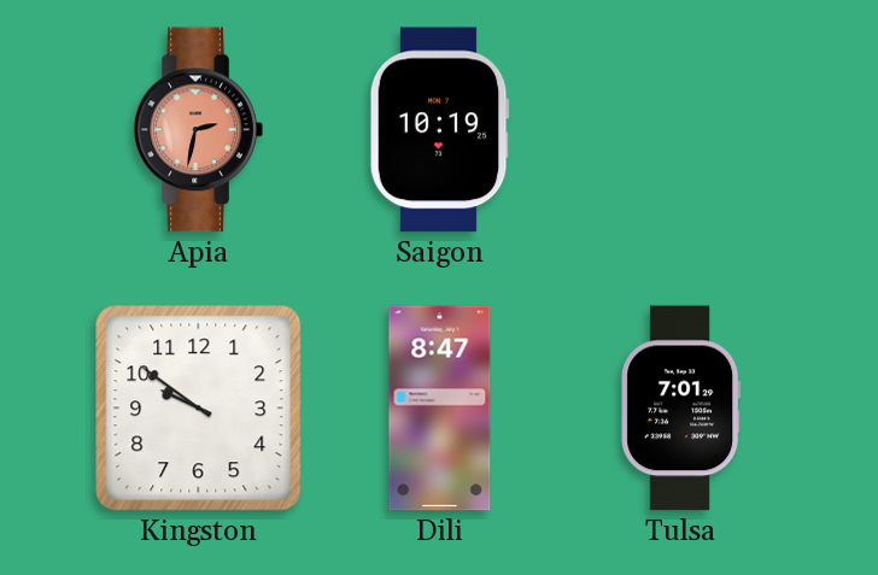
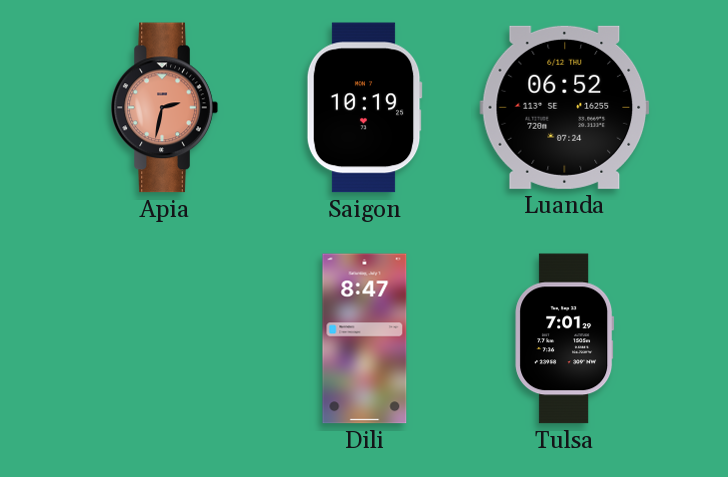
Luanda: none -> 06:52
Kingston: 9:51 -> none
